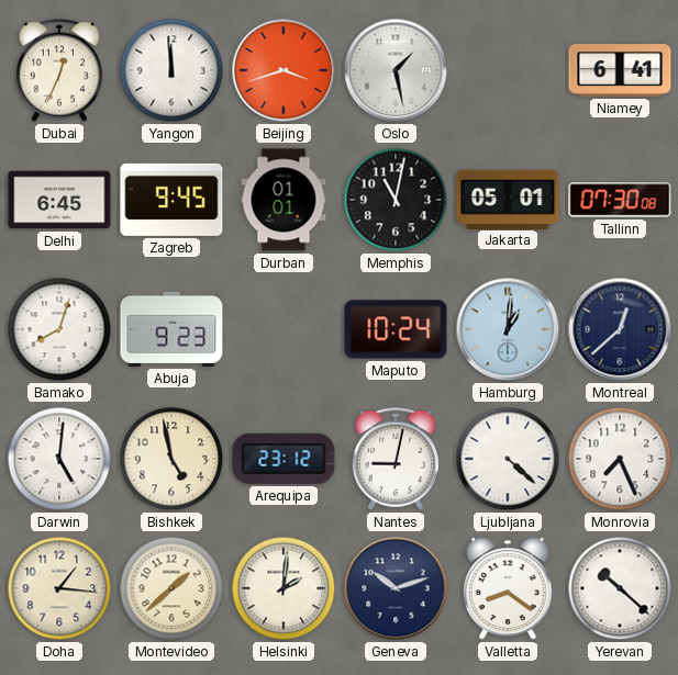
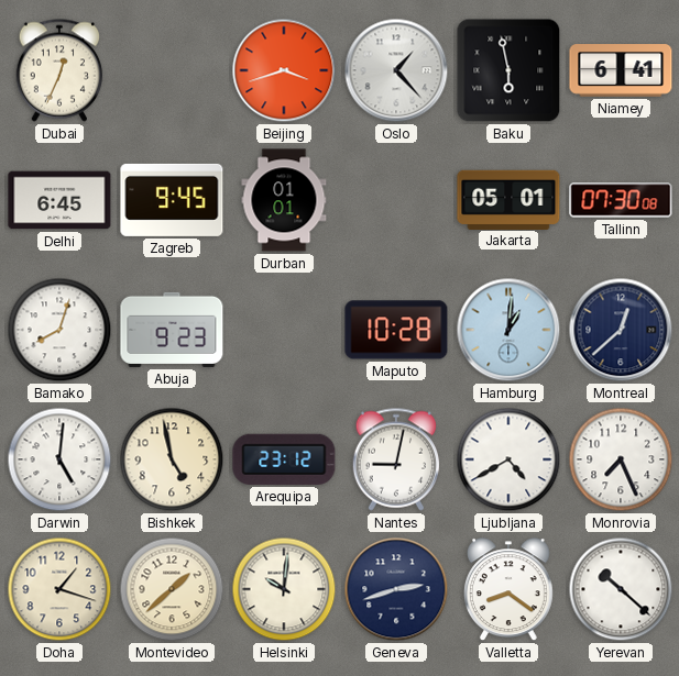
Yangon: 11:59 -> none
Oslo: 1:28 -> 1:23
Baku: none -> 5:58
Memphis: 11:02 -> none
Maputo: 10:24 -> 10:28
Ljubljana: 4:22 -> 4:40
Doha: 1:16 -> 1:18
Helsinki: 2:01 -> 10:01
Geneva: 10:12 -> 2:42
